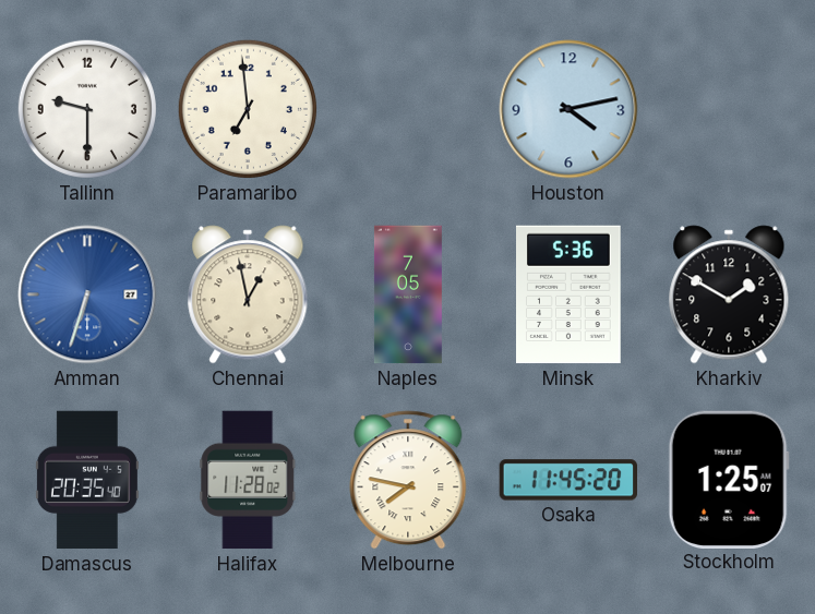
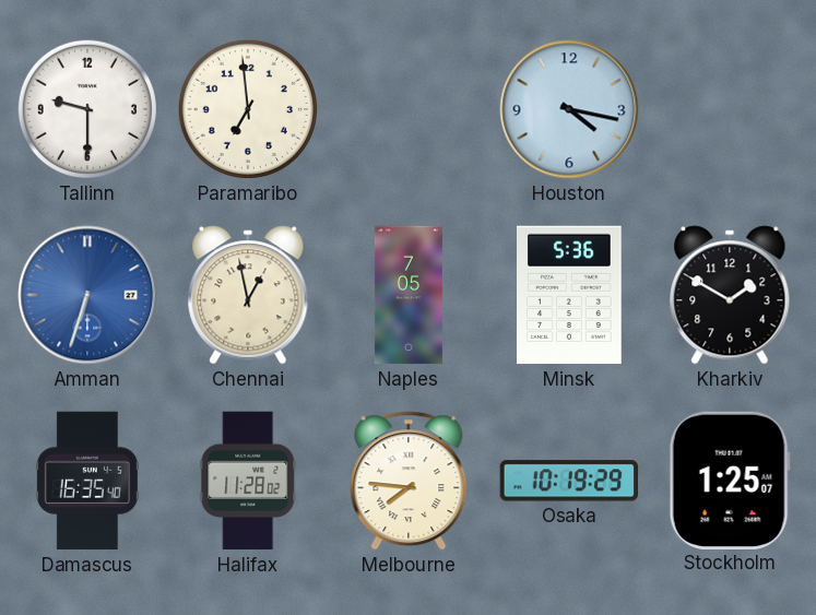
Houston: 4:13 -> 4:17
Damascus: 20:35 -> 16:35
Melbourne: 7:47 -> 7:46
Osaka: 11:45 -> 10:19
